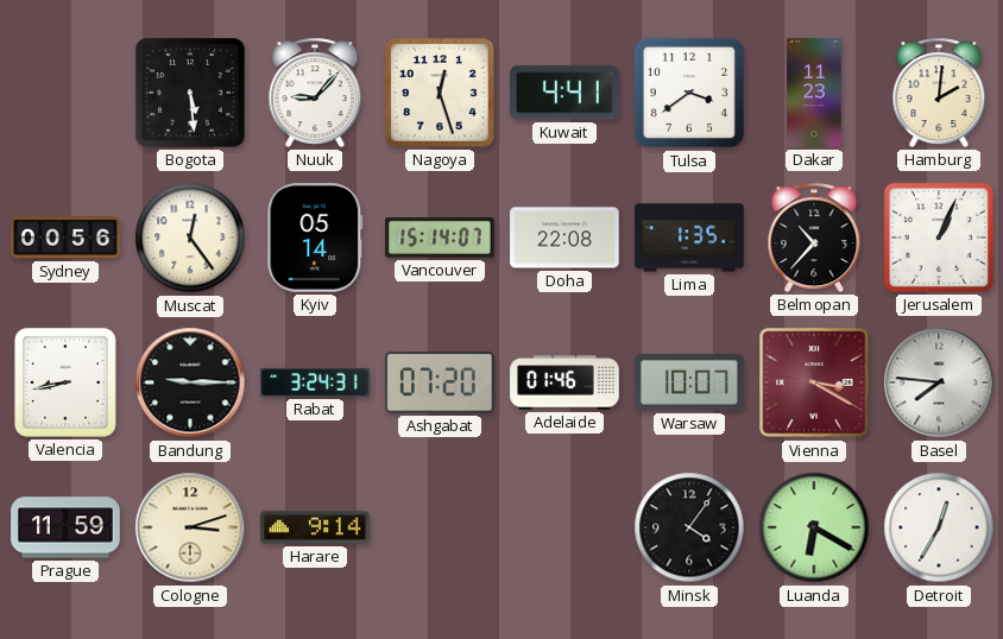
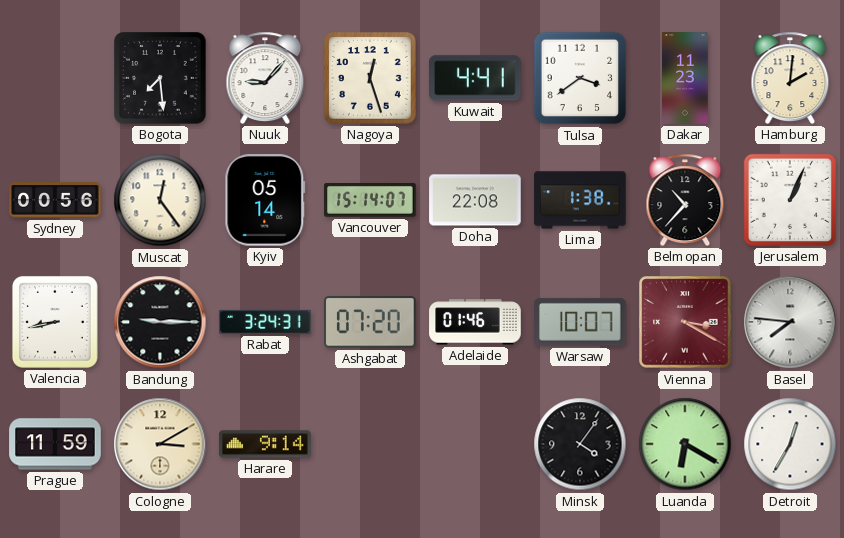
Bogota: 5:29 -> 7:29
Lima: 1:35 -> 1:38
Cologne: 3:12 -> 3:10
